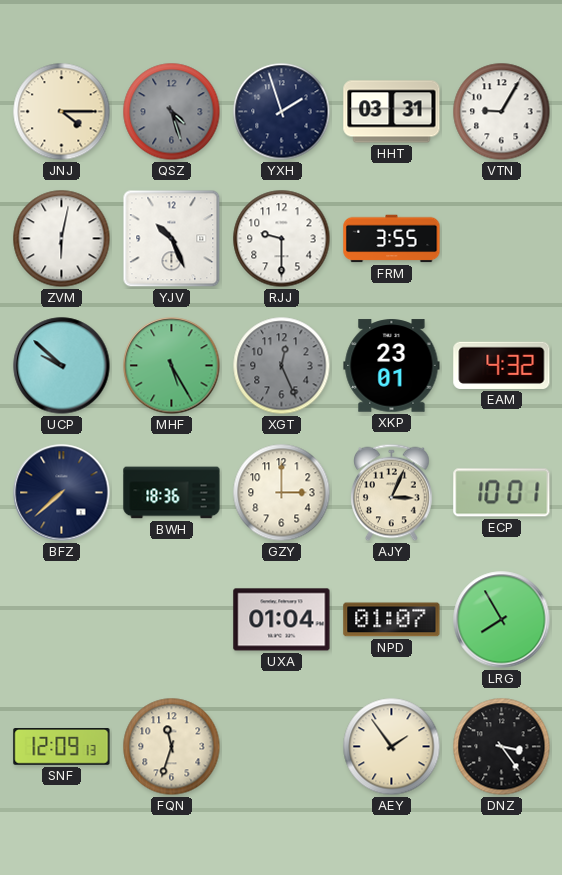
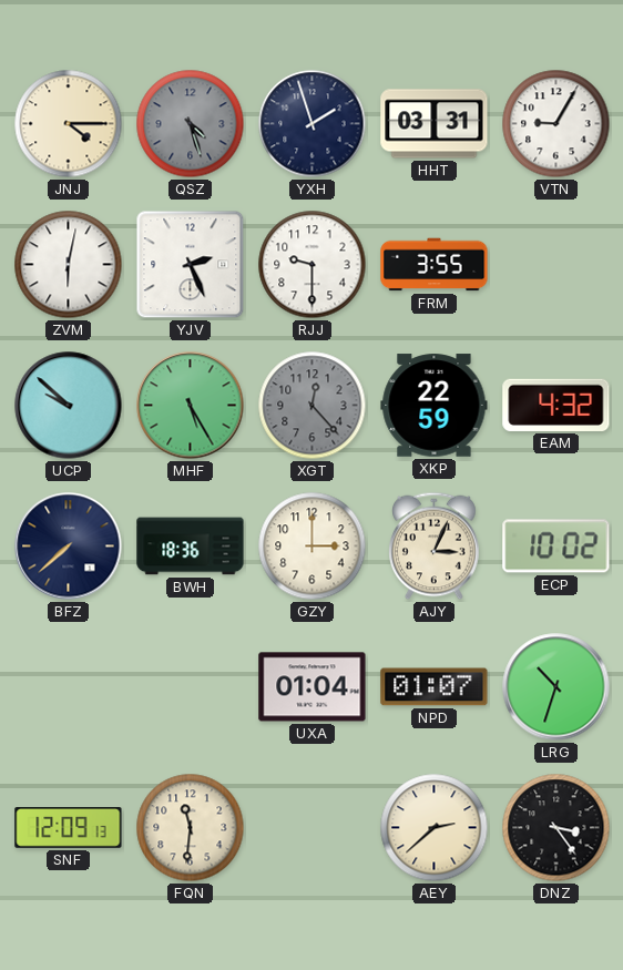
YJV: 10:26 -> 2:26
XGT: 12:26 -> 12:23
XKP: 23:01 -> 22:59
ECP: 10:01 -> 10:02
LRG: 7:55 -> 10:33
FQN: 11:33 -> 11:31
AEY: 1:54 -> 2:38
